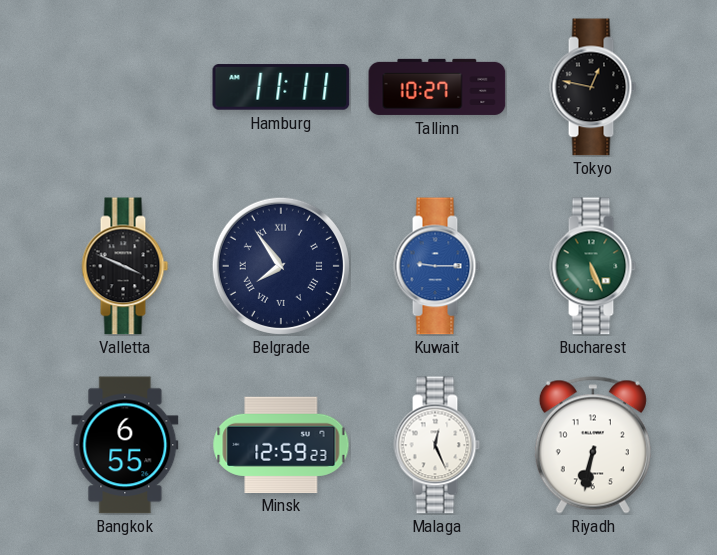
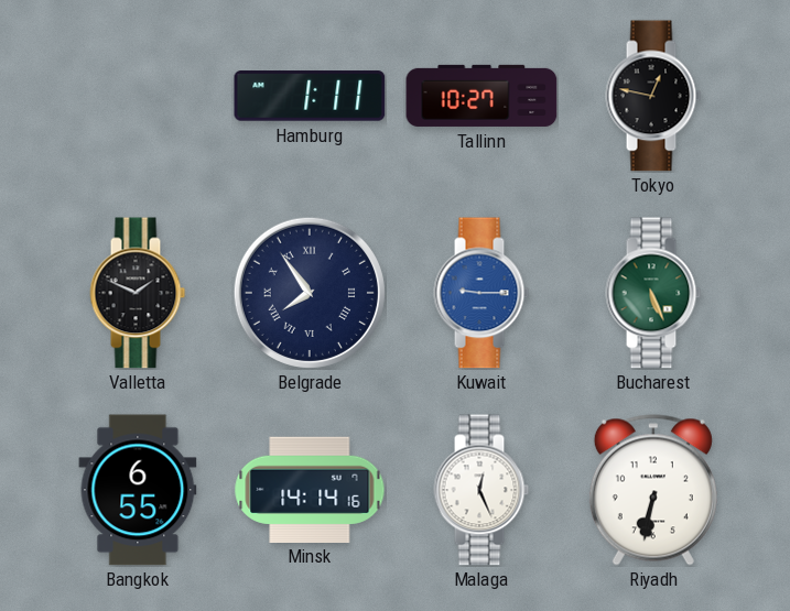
Hamburg: 11:11 -> 1:11
Valletta: 3:49 -> 1:49
Minsk: 12:59 -> 14:14
